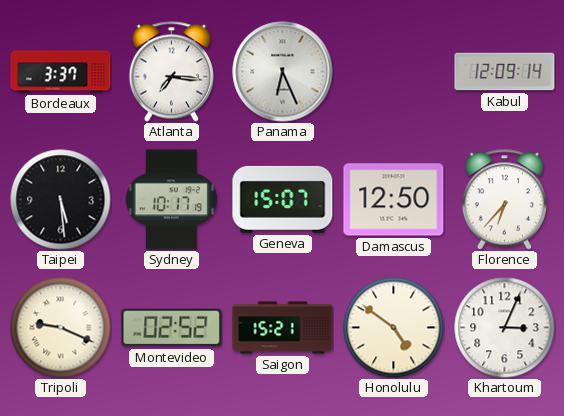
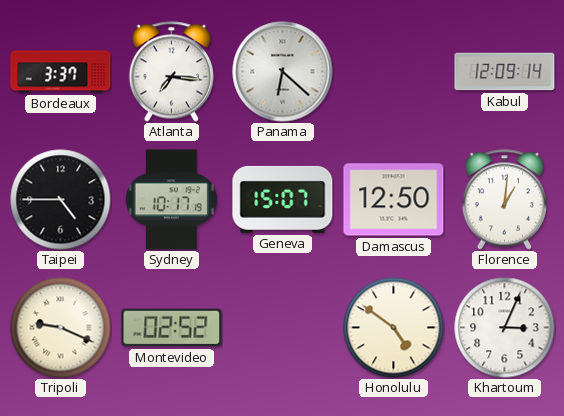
Panama: 6:26 -> 6:22
Taipei: 5:29 -> 4:45
Florence: 6:37 -> 1:01
Saigon: 15:21 -> none
